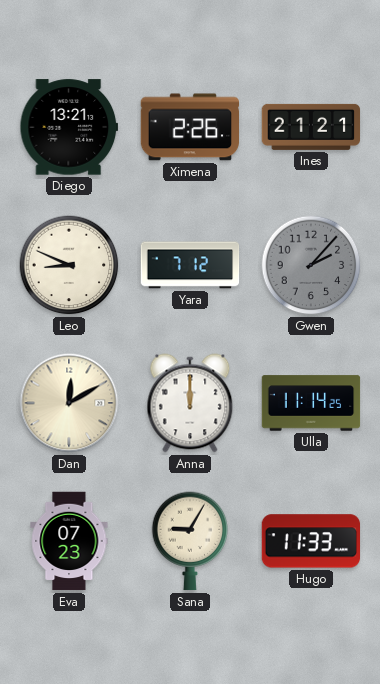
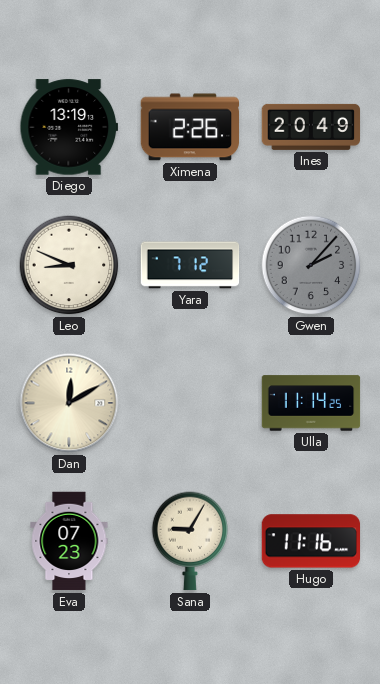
Diego: 13:21 -> 13:19
Ines: 21:21 -> 20:49
Anna: 12:00 -> none
Hugo: 11:33 -> 11:16
